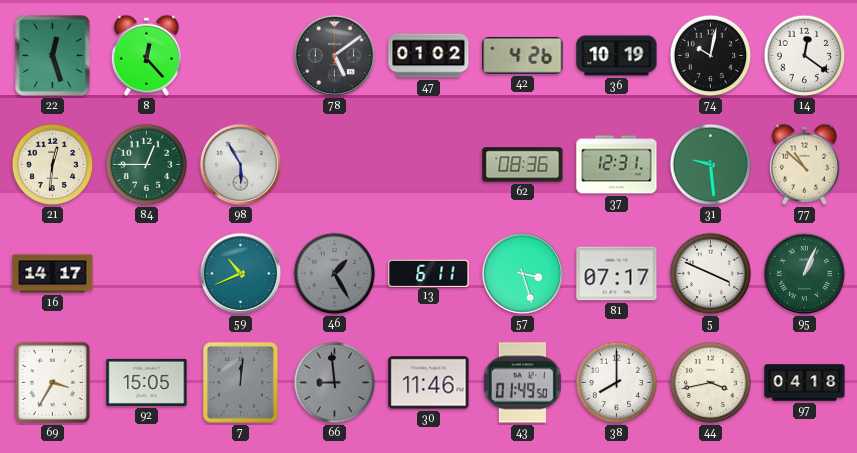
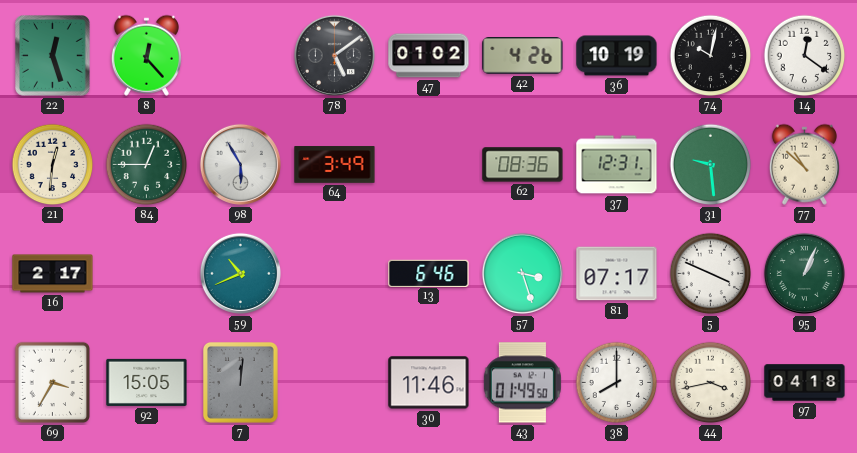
64: none -> 3:49
16: 14:17 -> 2:17
46: 1:25 -> none
13: 6:11 -> 6:46
66: 8:59 -> none
